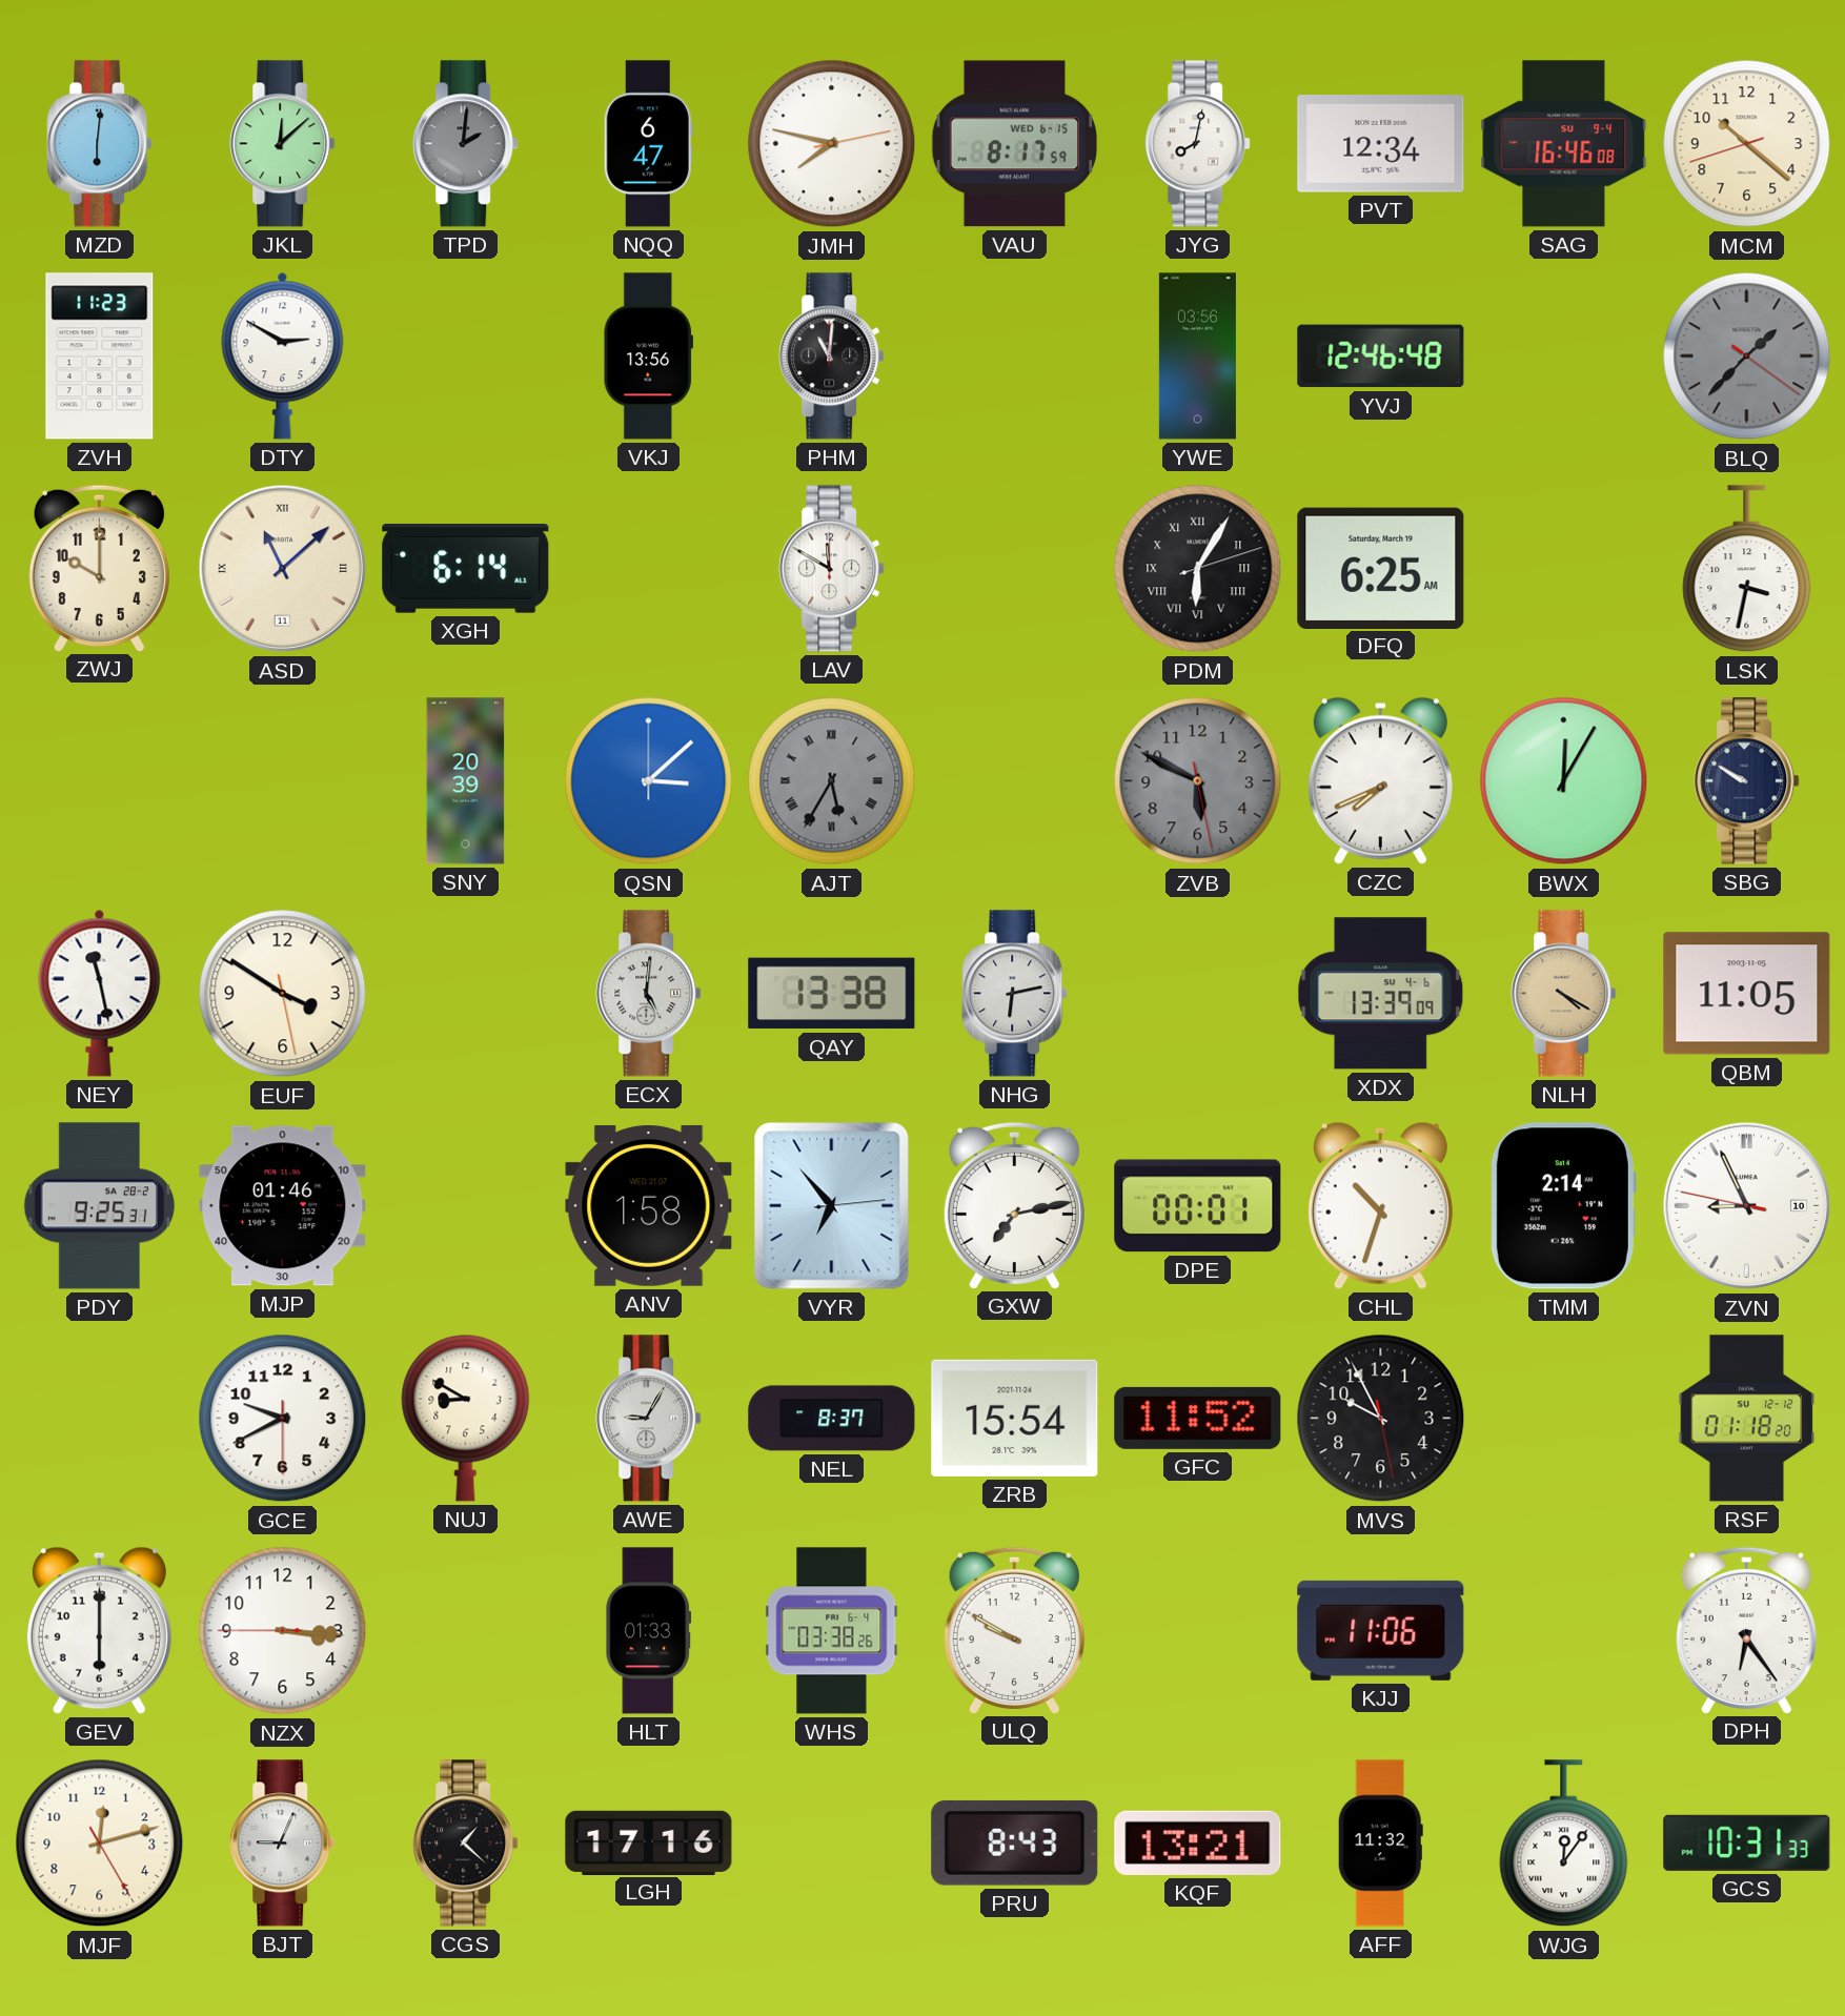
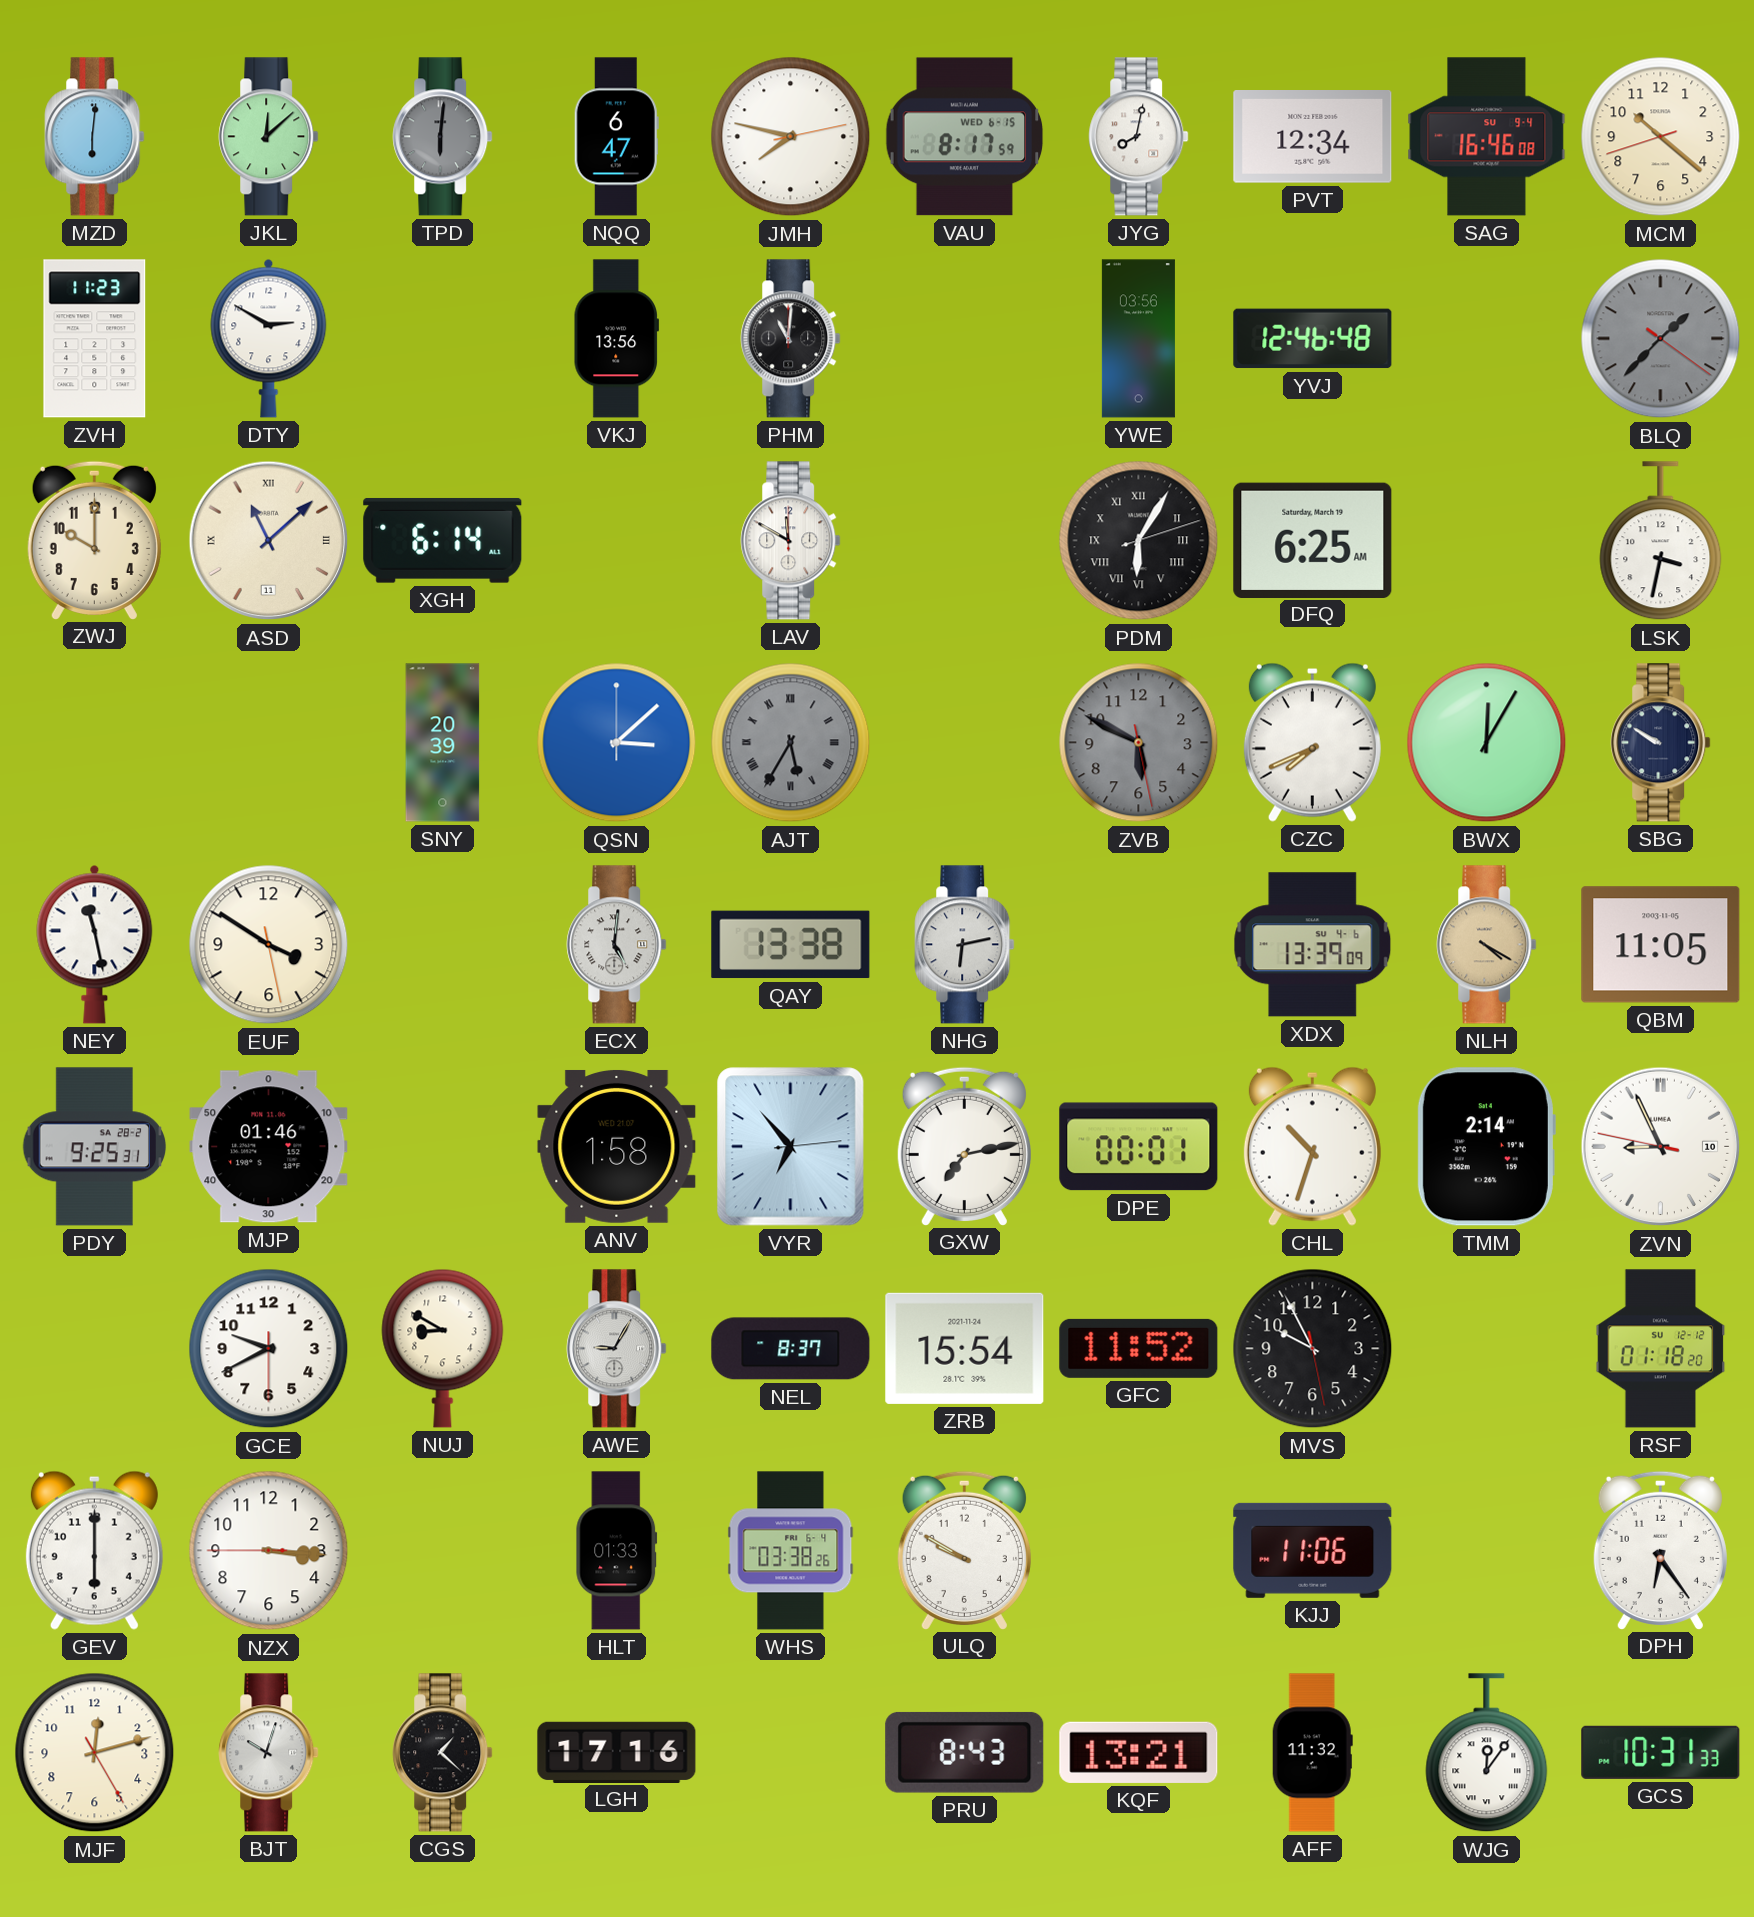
TPD: 2:01 -> 6:01
BJT: 9:04 -> 10:03
